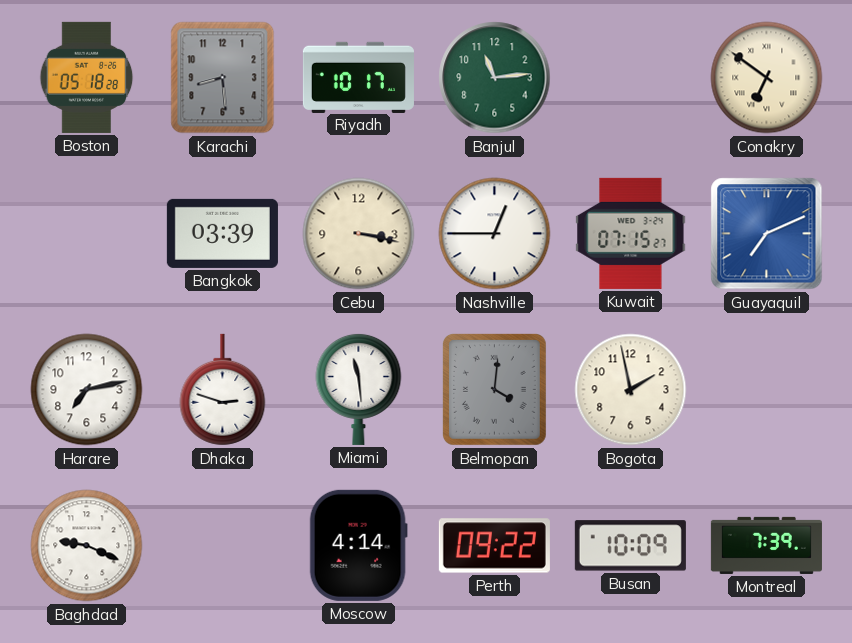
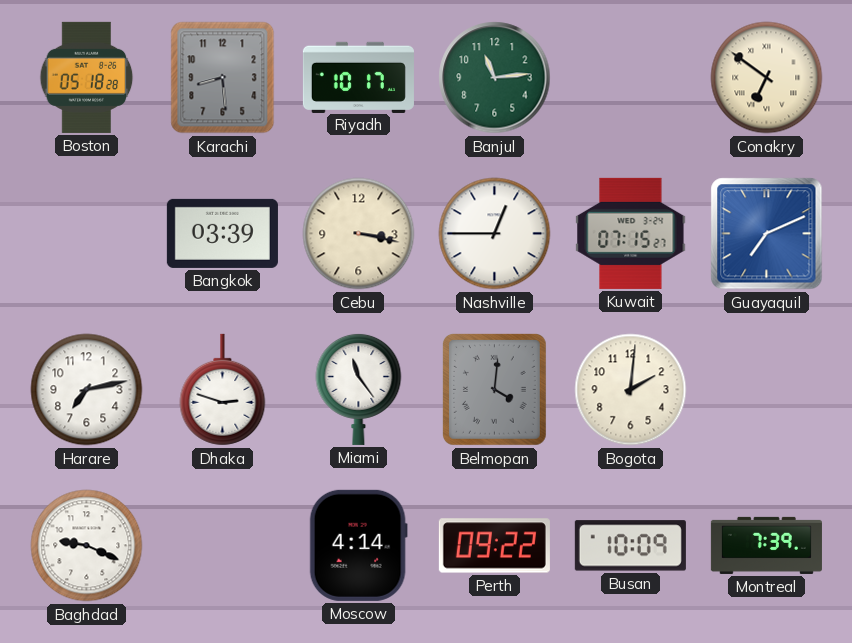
Miami: 11:29 -> 11:24
Bogota: 1:58 -> 2:01
